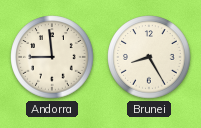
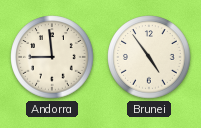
Brunei: 8:25 -> 4:54
